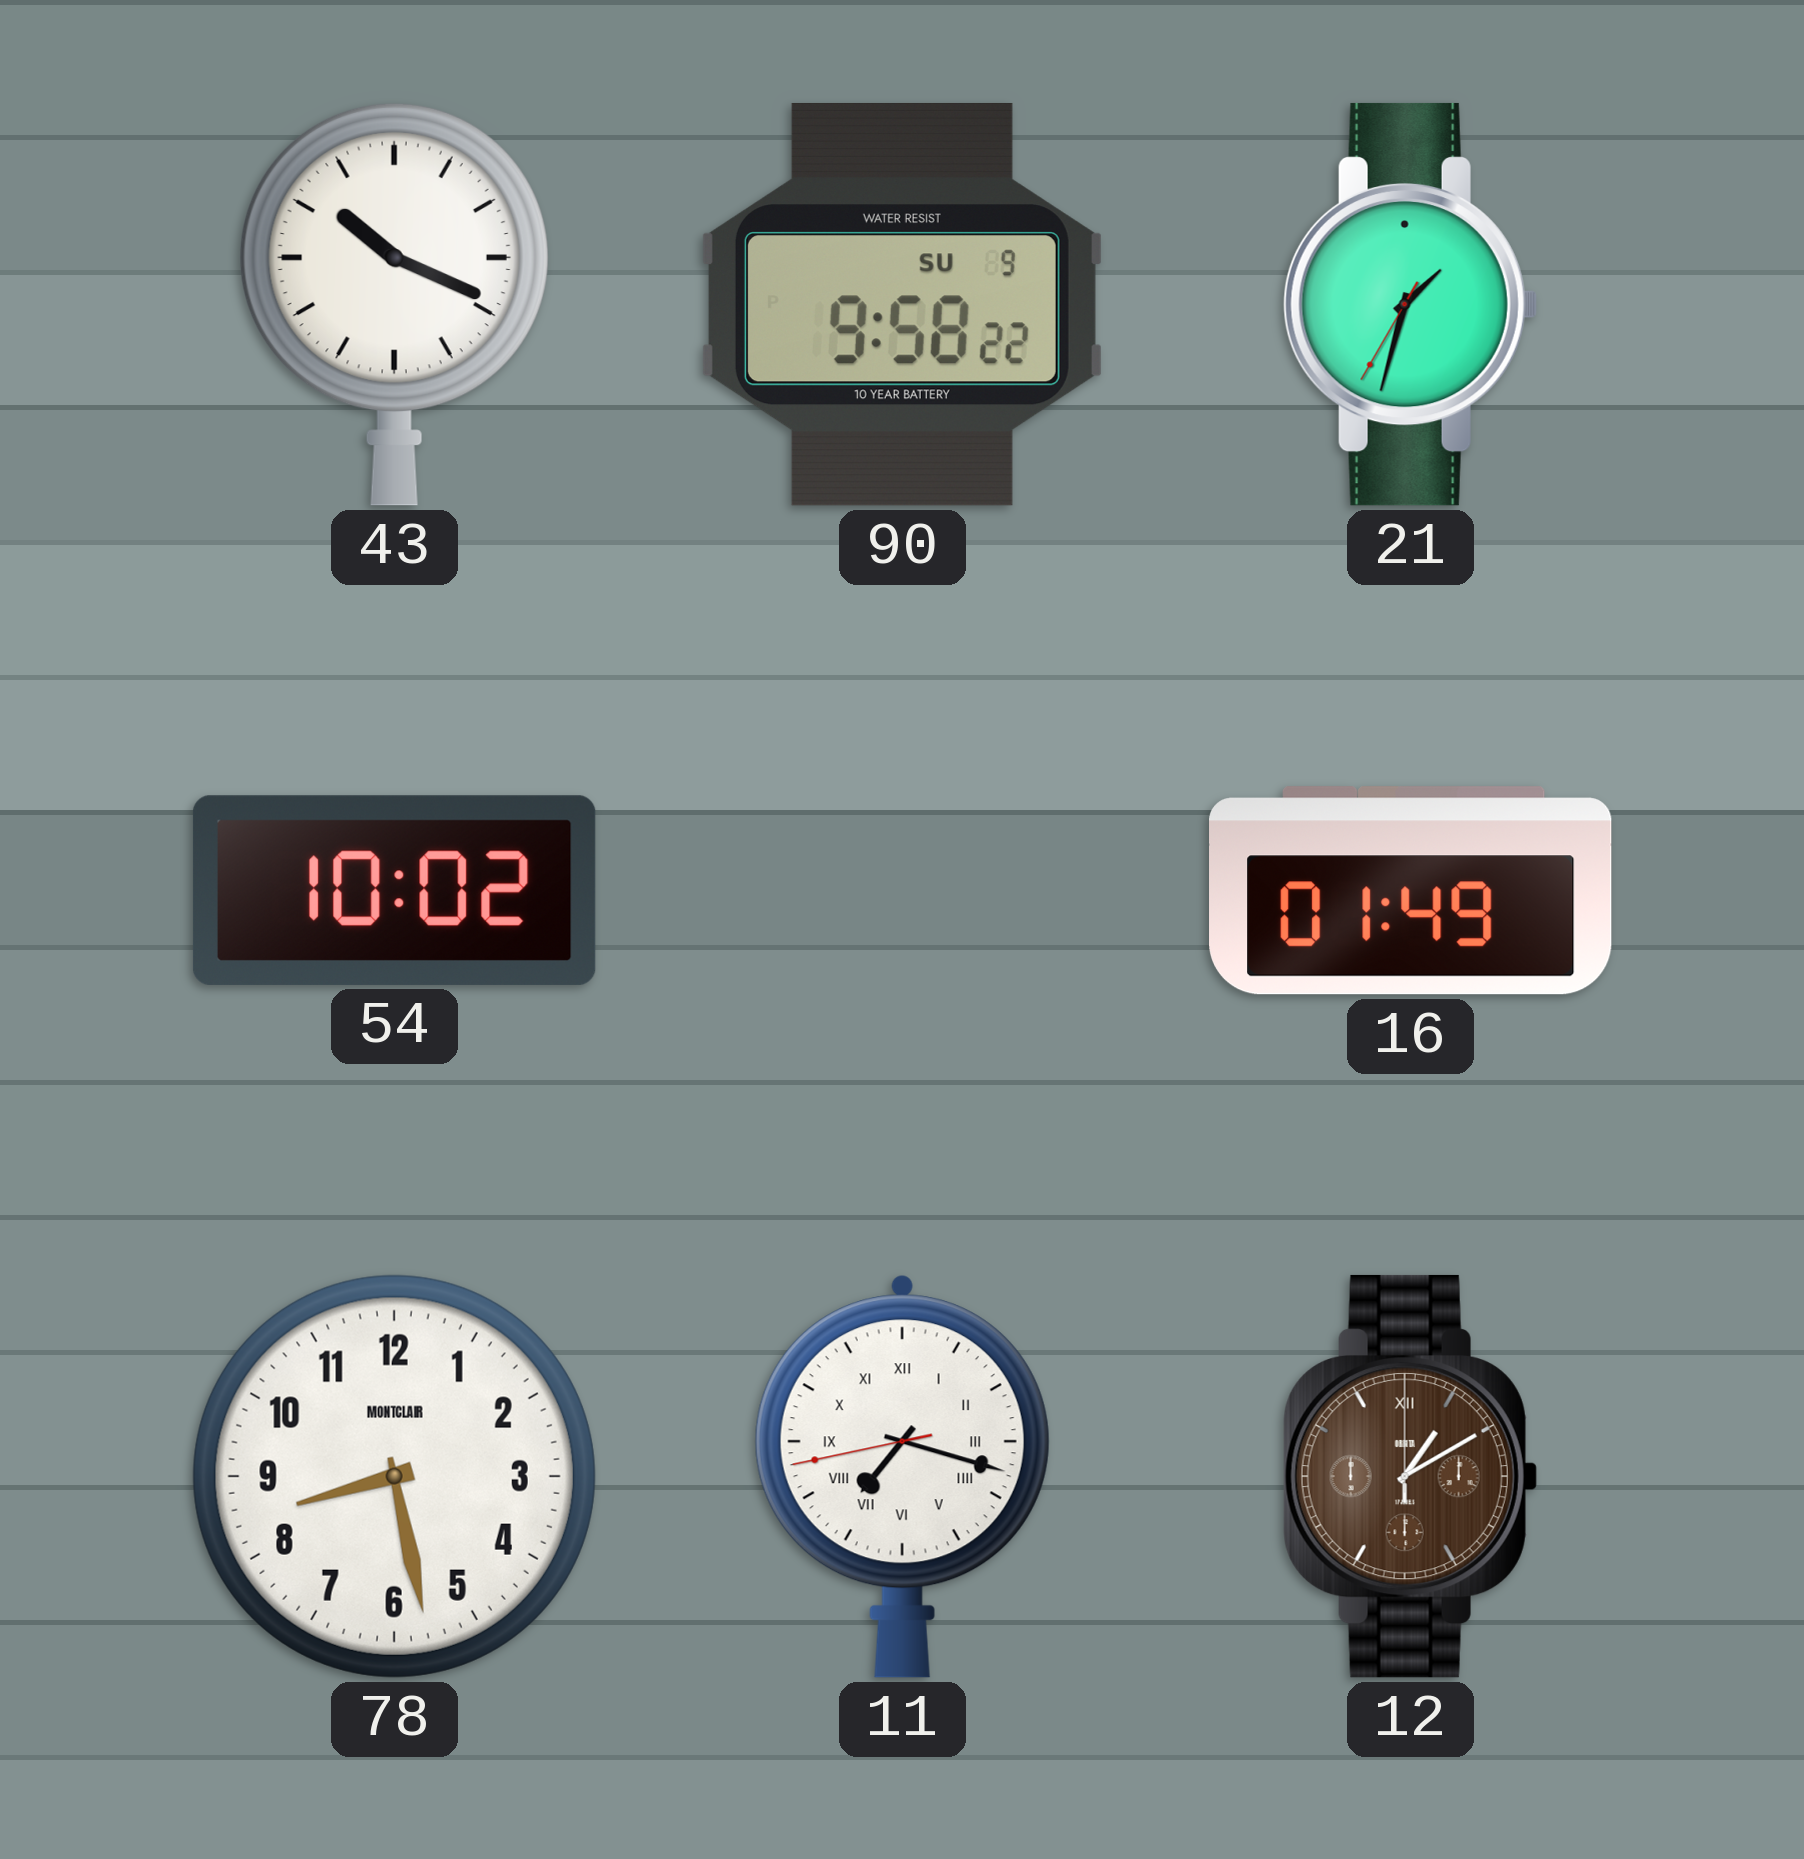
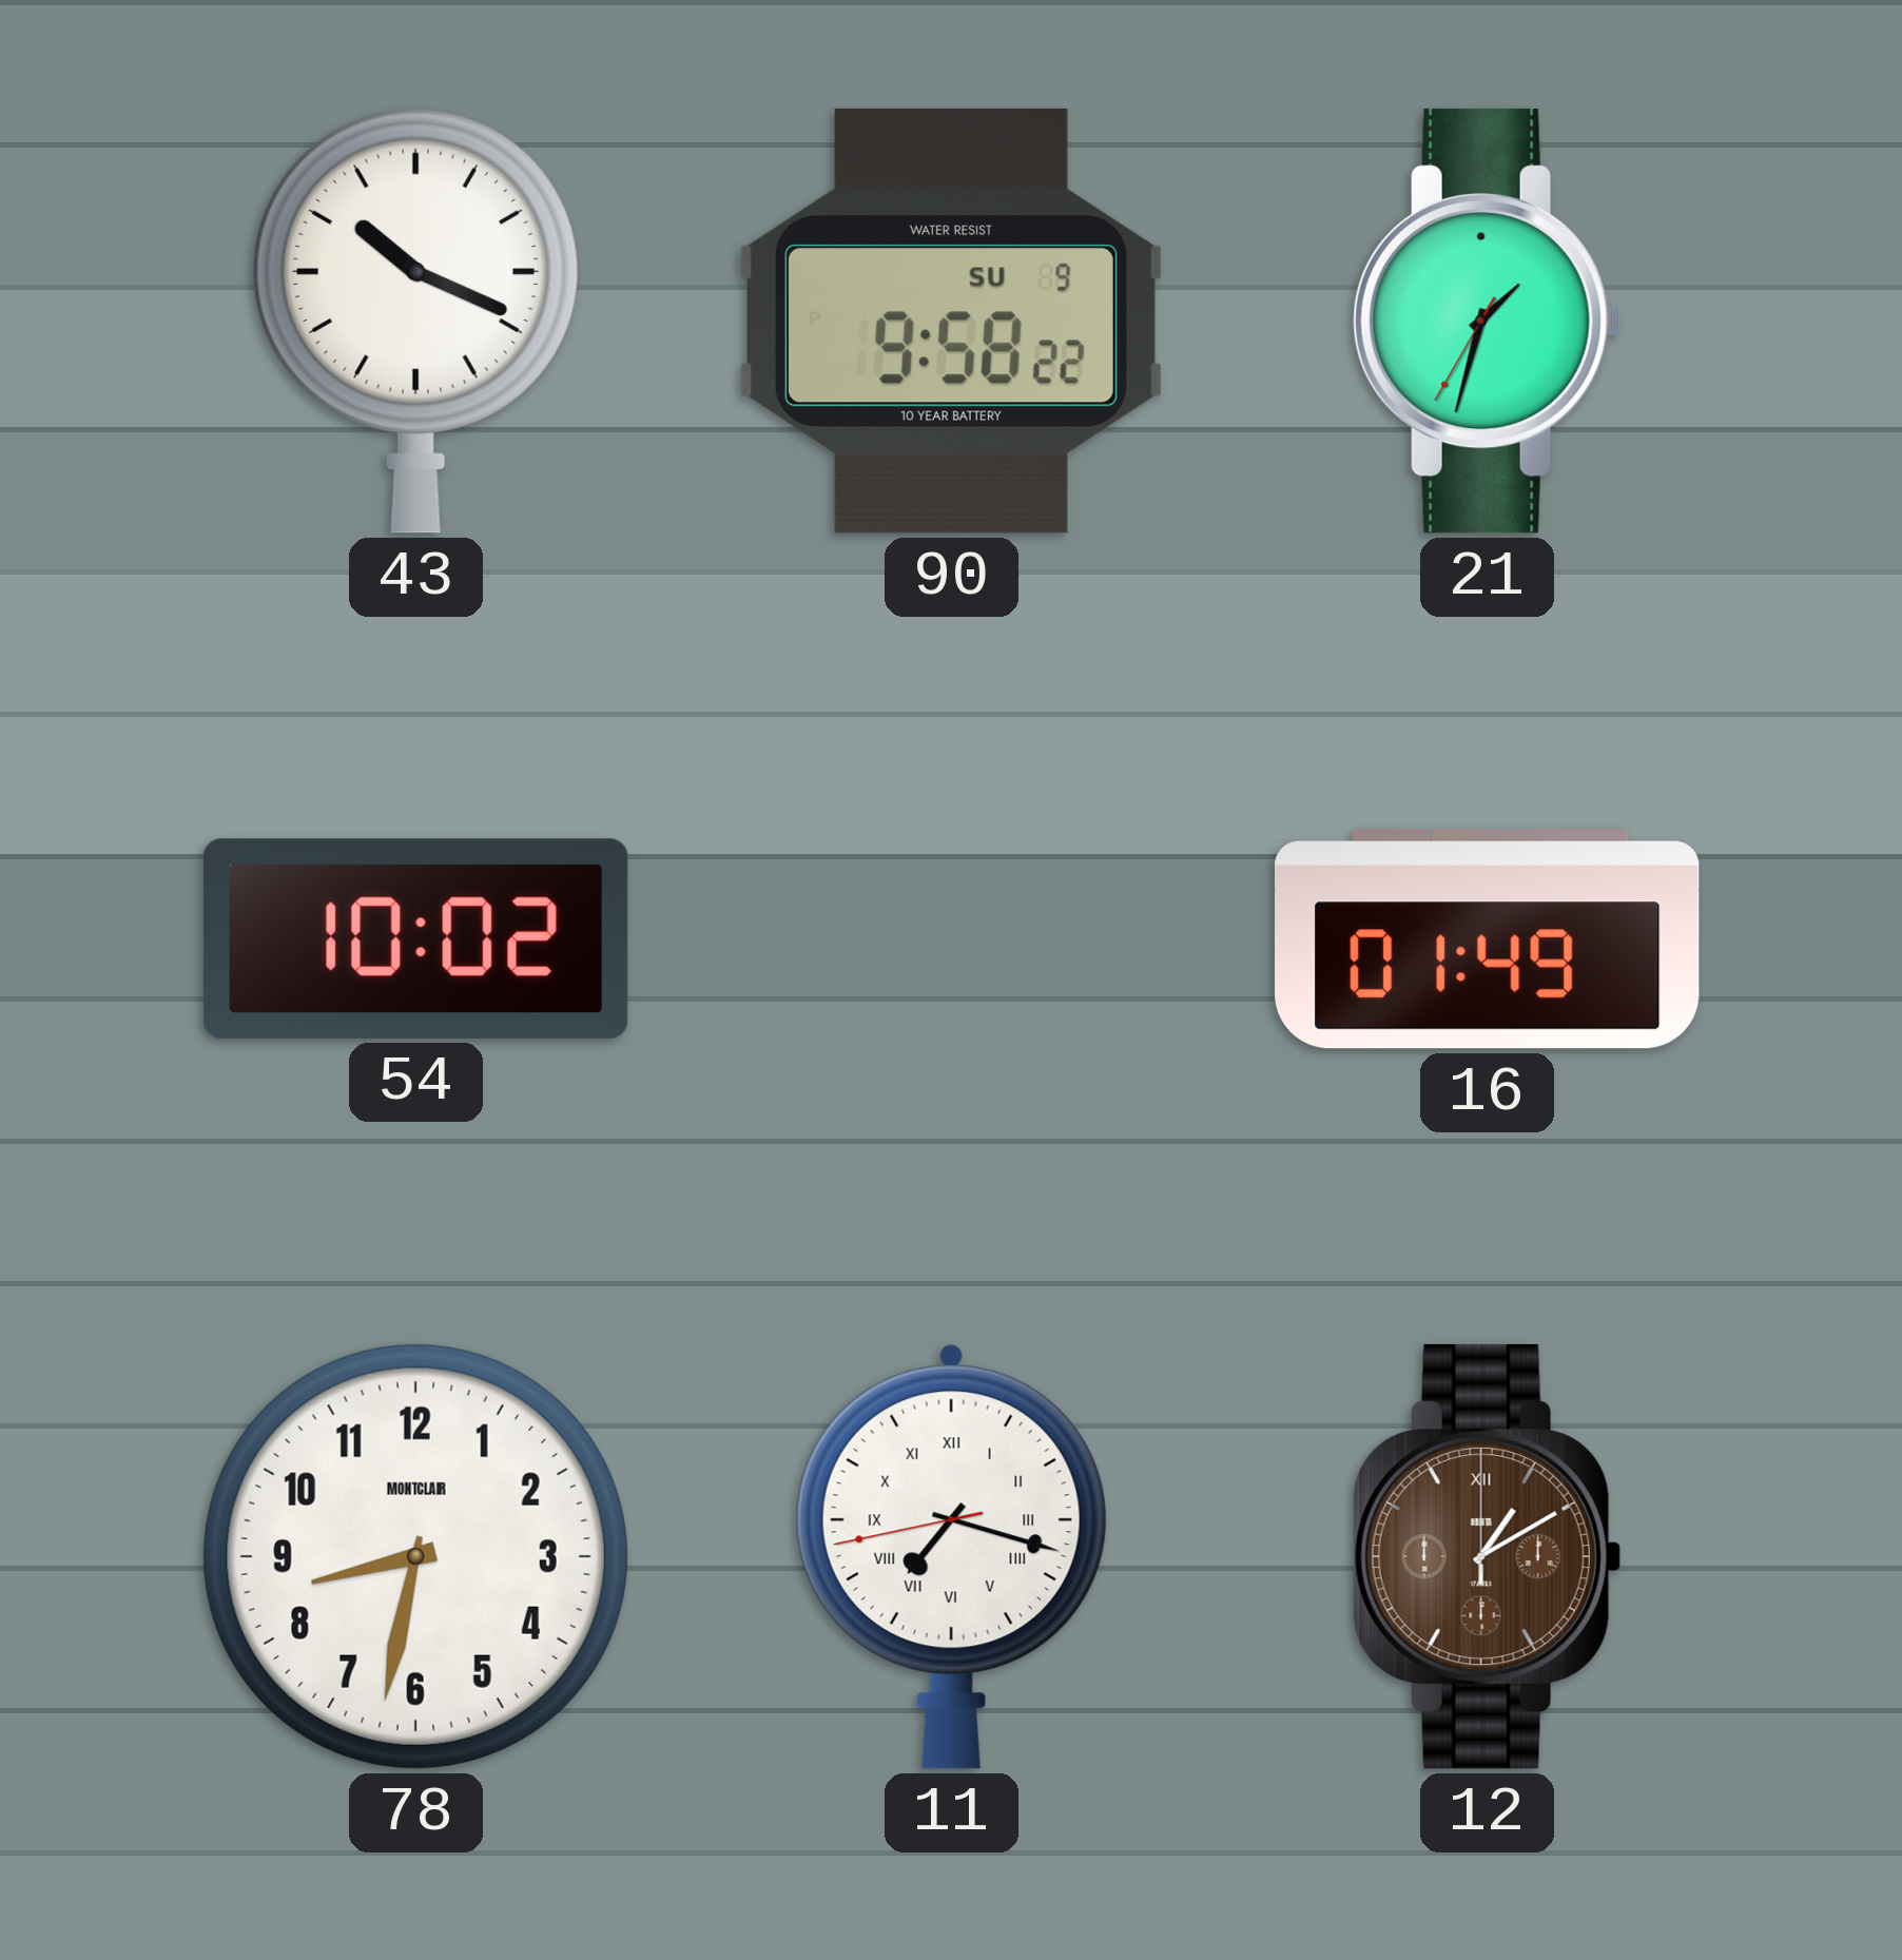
78: 8:28 -> 8:32
